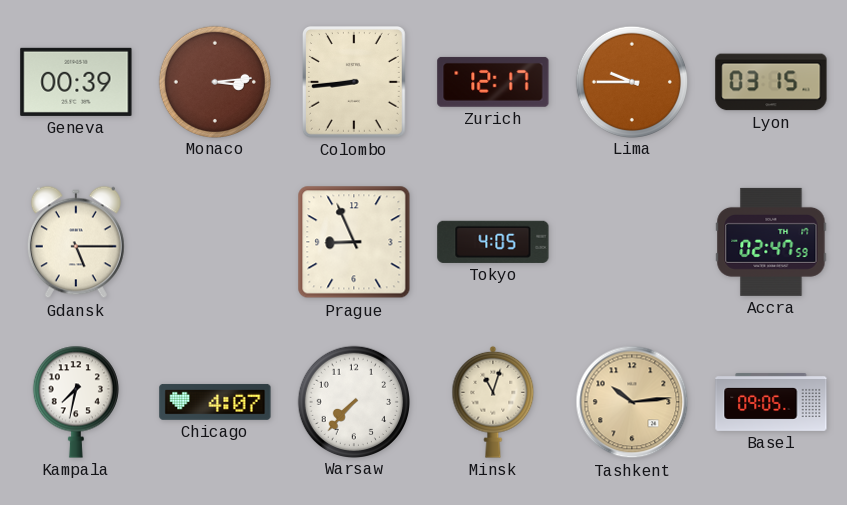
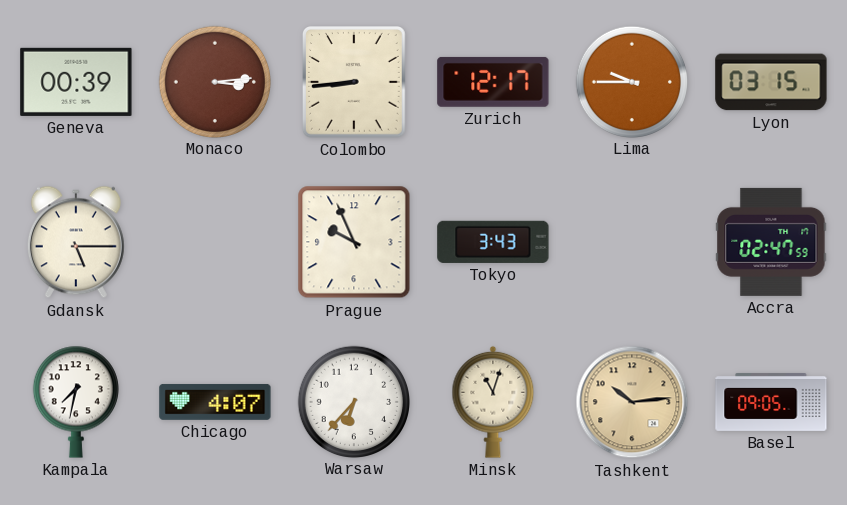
Prague: 8:56 -> 9:56
Tokyo: 4:05 -> 3:43
Warsaw: 7:37 -> 6:37
